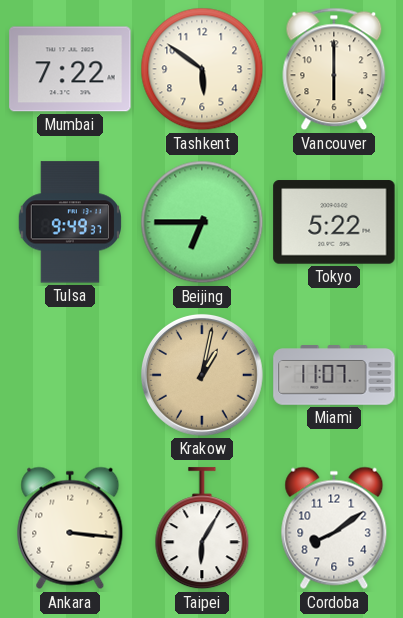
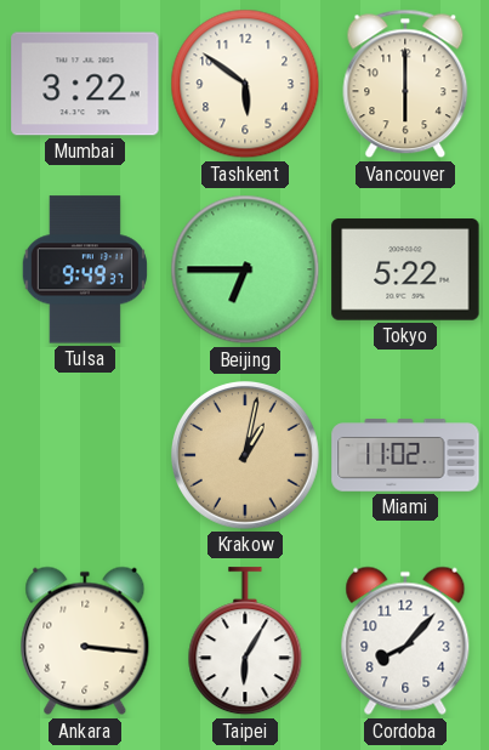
Mumbai: 7:22 -> 3:22
Miami: 11:07 -> 11:02
Cordoba: 8:09 -> 8:07
